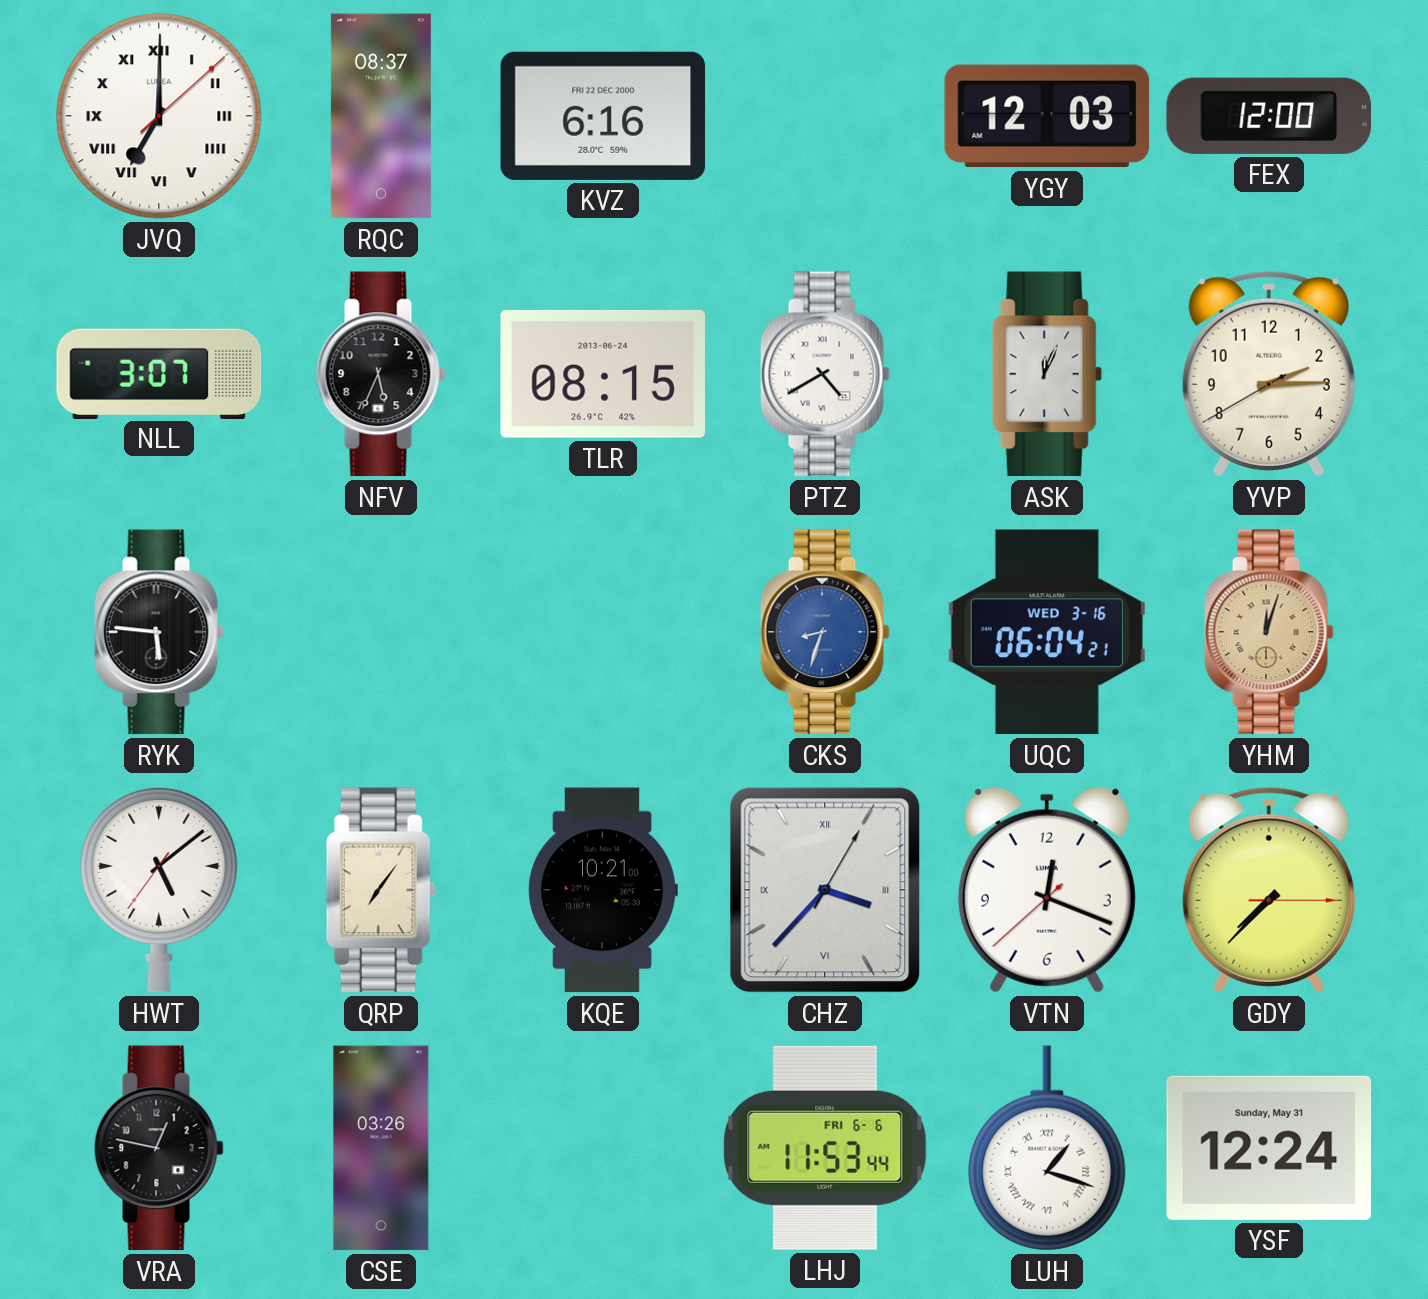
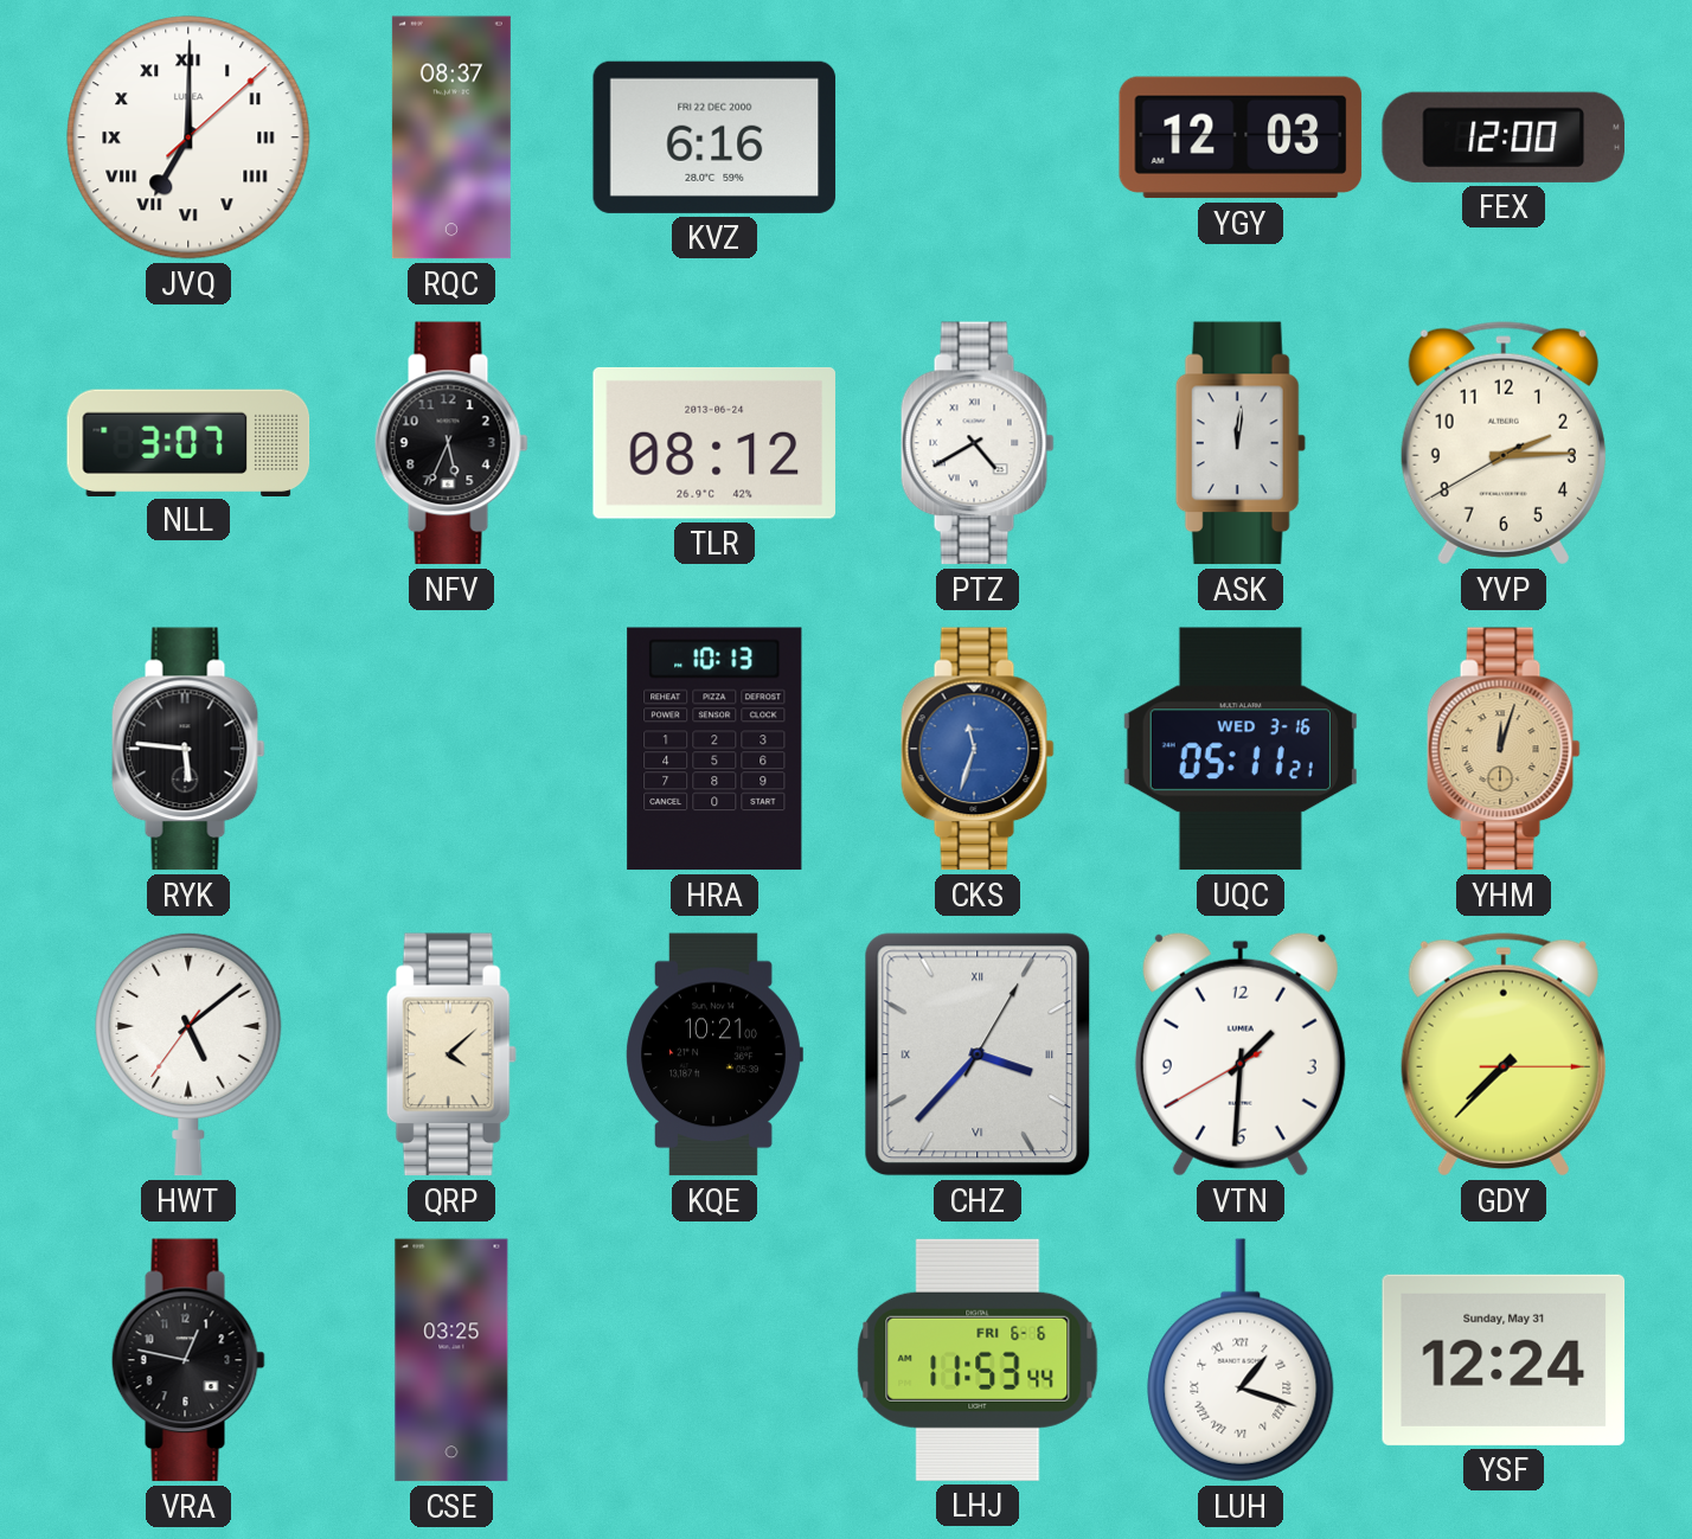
TLR: 08:15 -> 08:12
ASK: 12:04 -> 12:01
HRA: none -> 10:13
CKS: 8:33 -> 11:33
UQC: 06:04 -> 05:11
QRP: 7:06 -> 4:08
VTN: 12:18 -> 1:30
CSE: 03:26 -> 03:25
